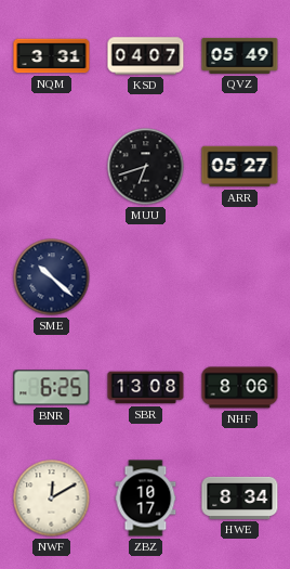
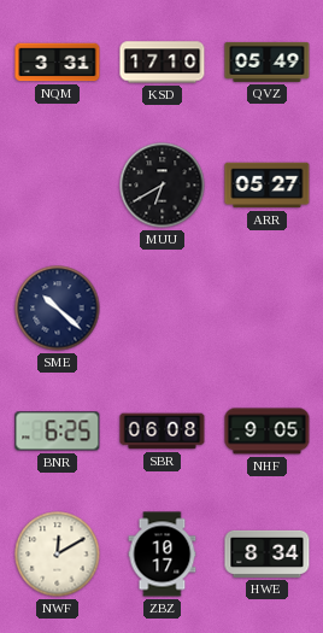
KSD: 04:07 -> 17:10
MUU: 6:42 -> 6:40
SBR: 13:08 -> 06:08
NHF: 8:06 -> 9:05
